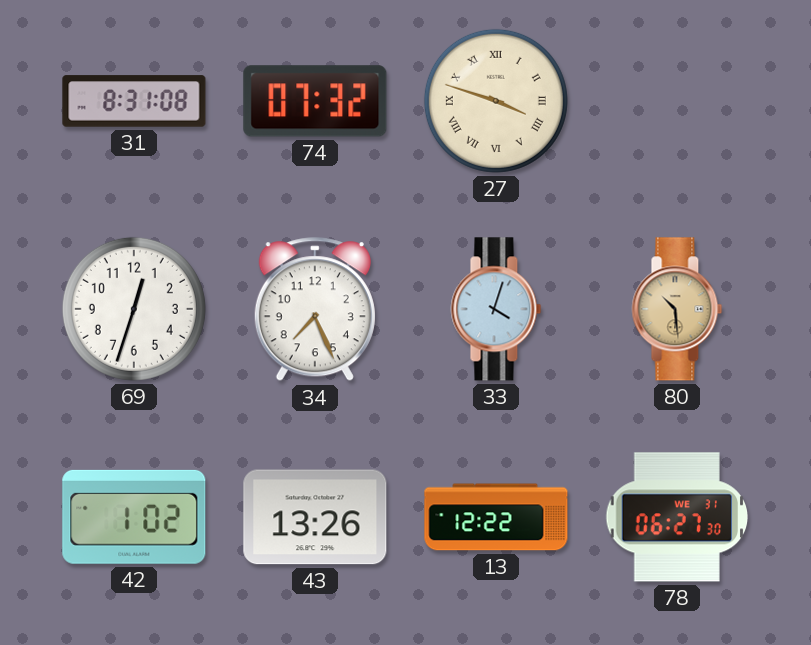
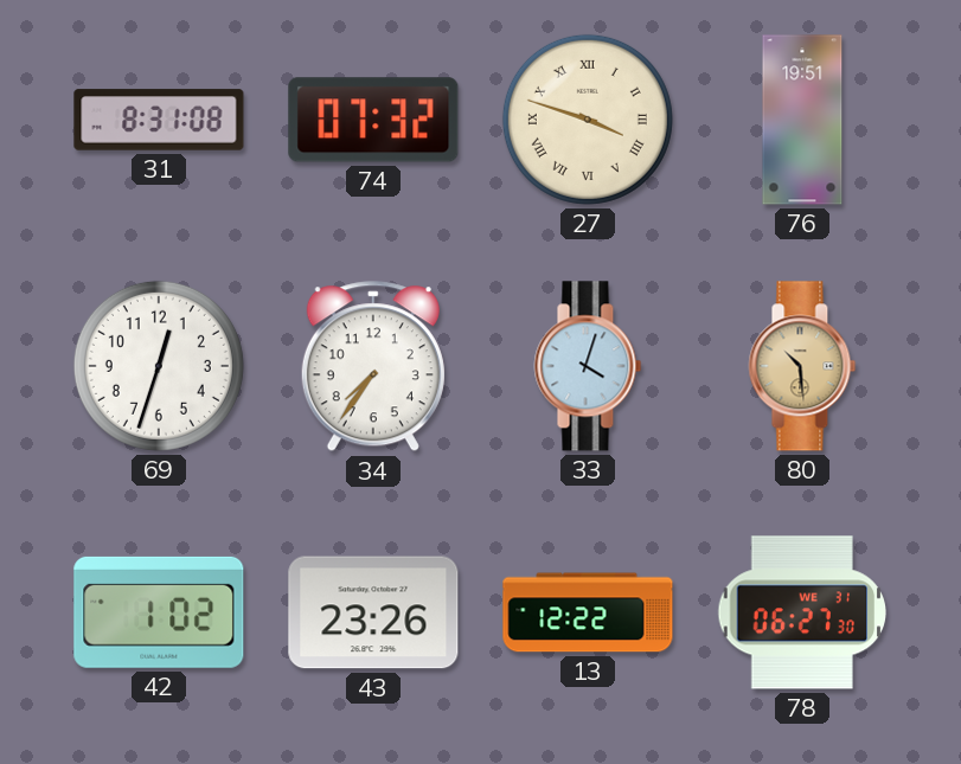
76: none -> 19:51
34: 7:26 -> 7:36
43: 13:26 -> 23:26
